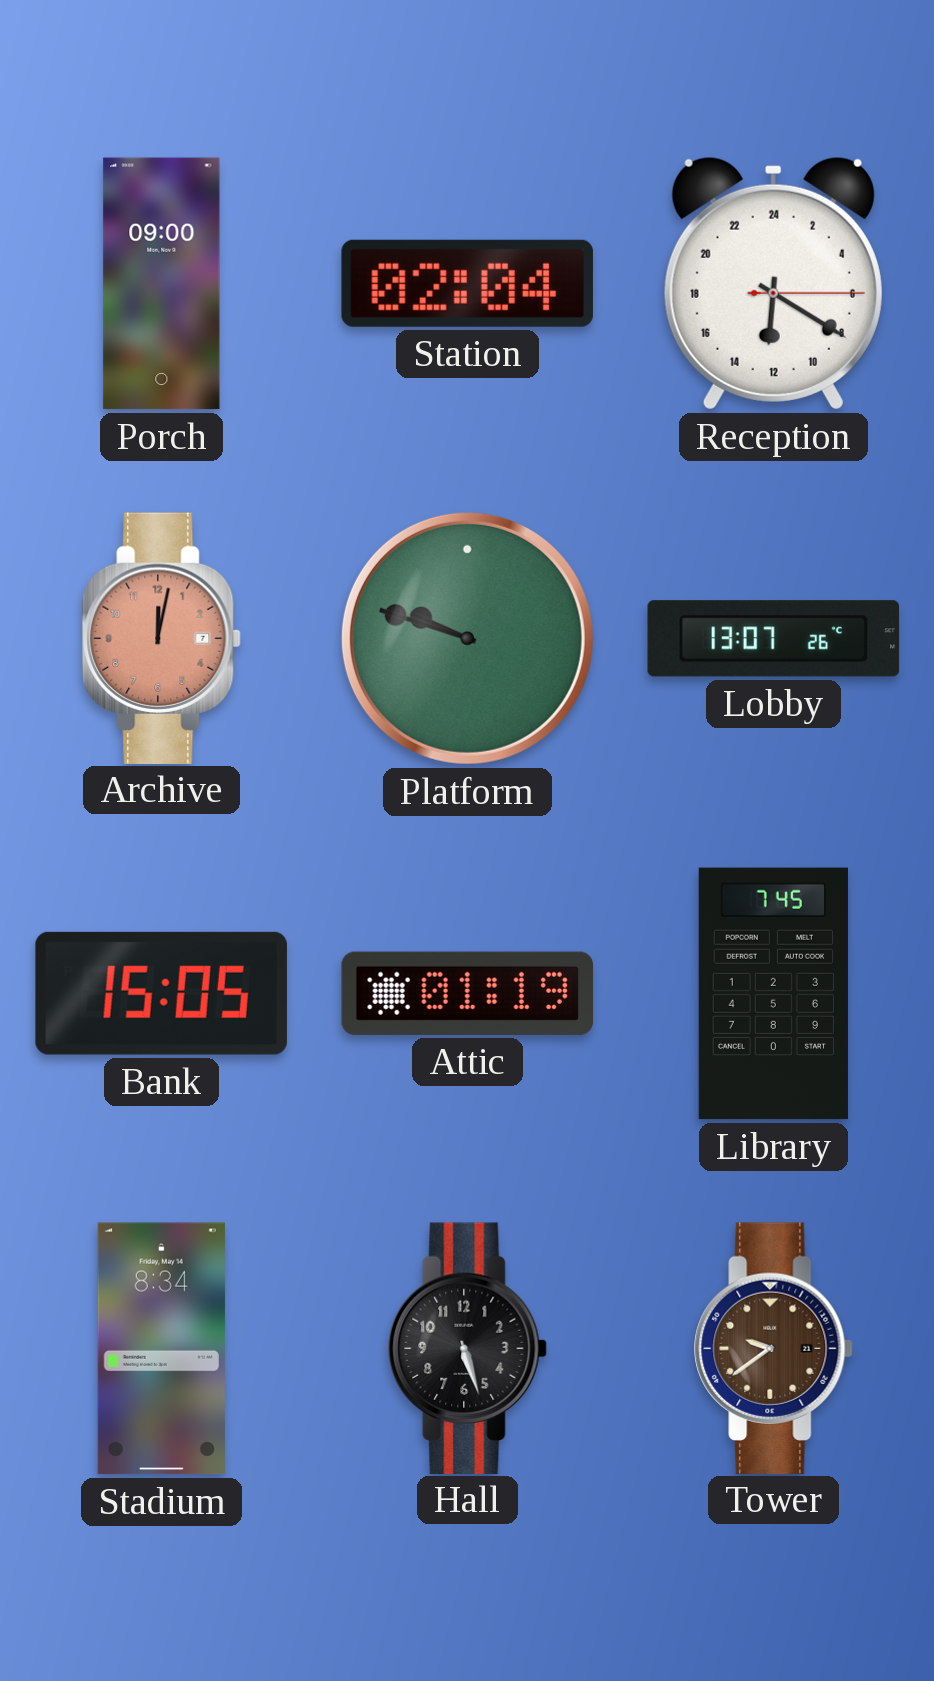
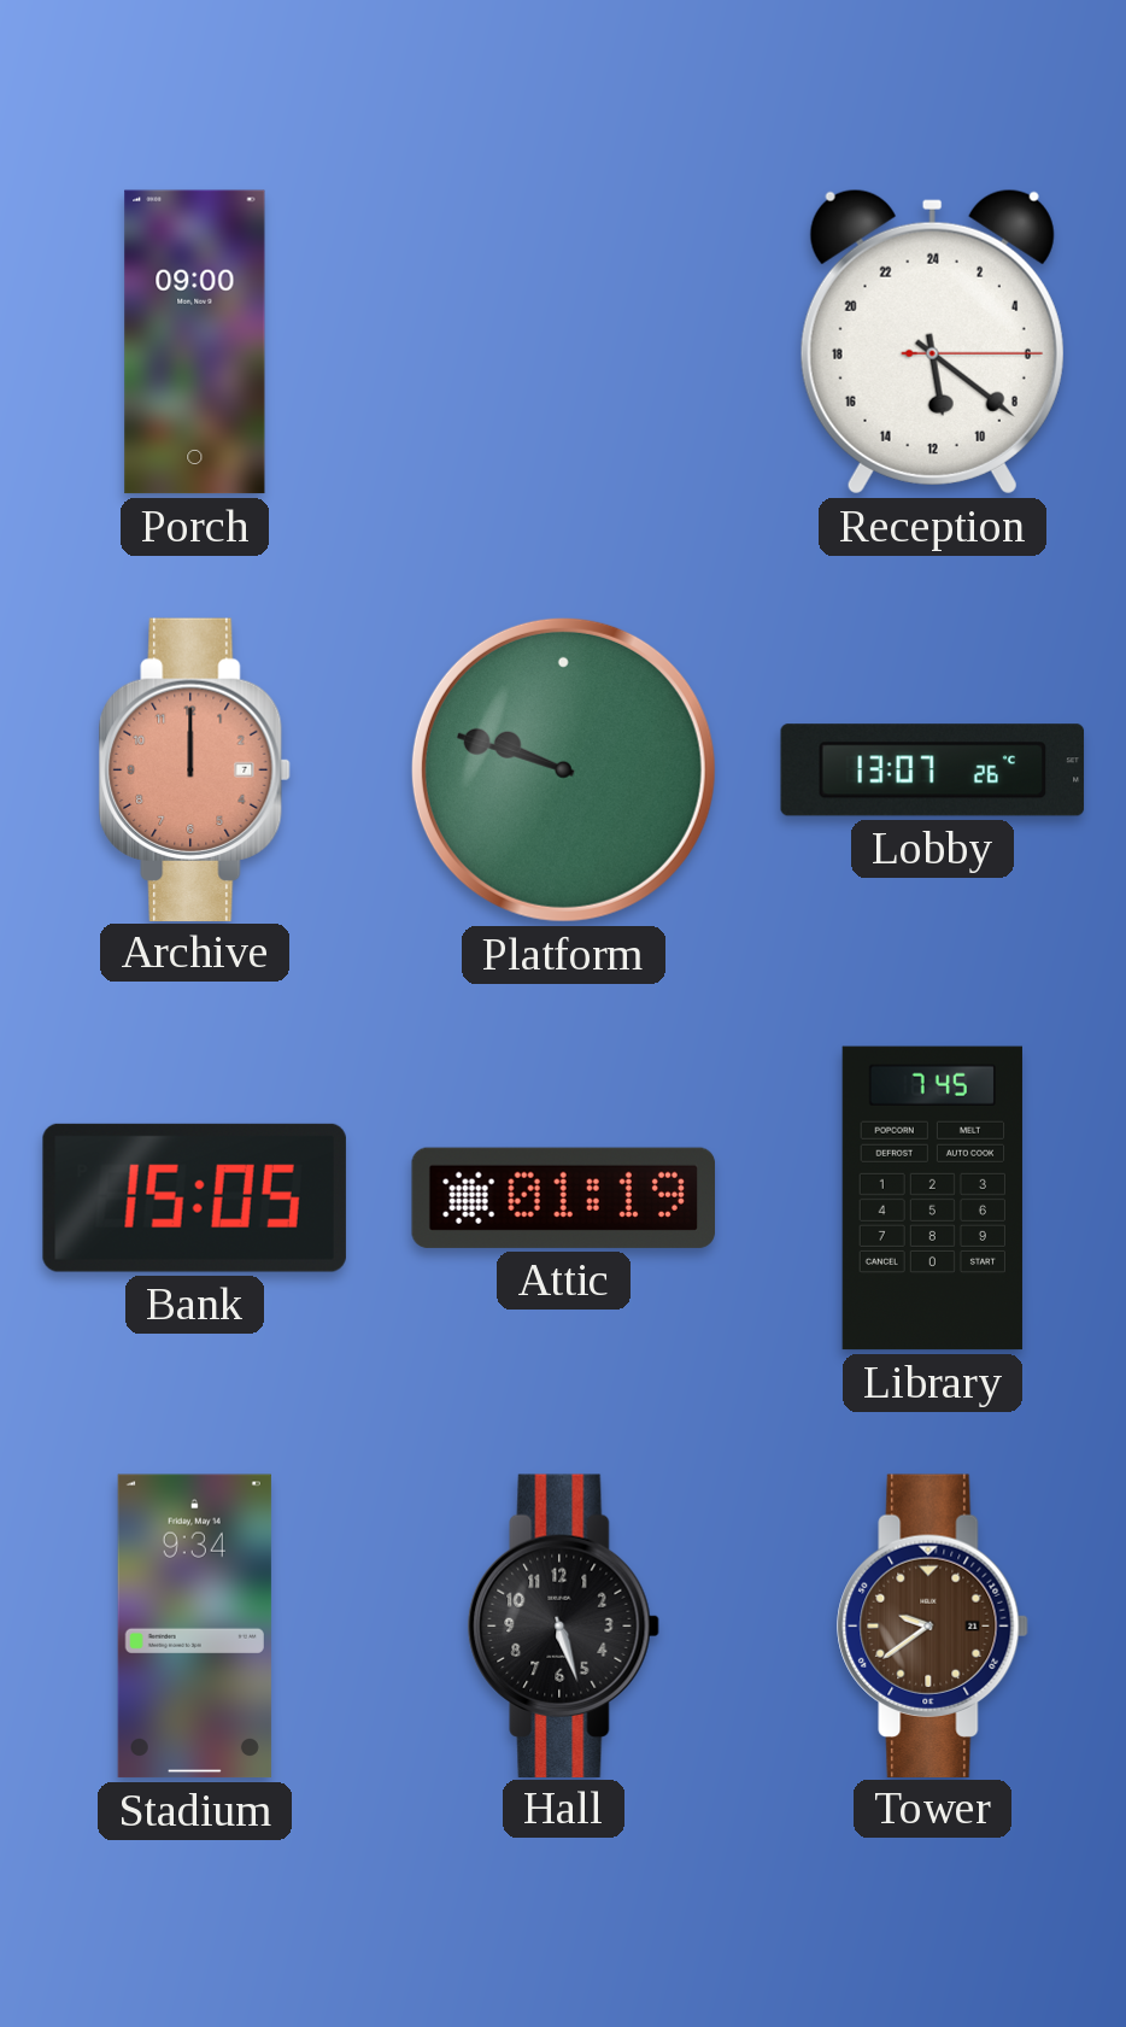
Station: 02:04 -> none
Reception: 12:20 -> 11:21
Archive: 12:02 -> 12:00
Stadium: 8:34 -> 9:34
